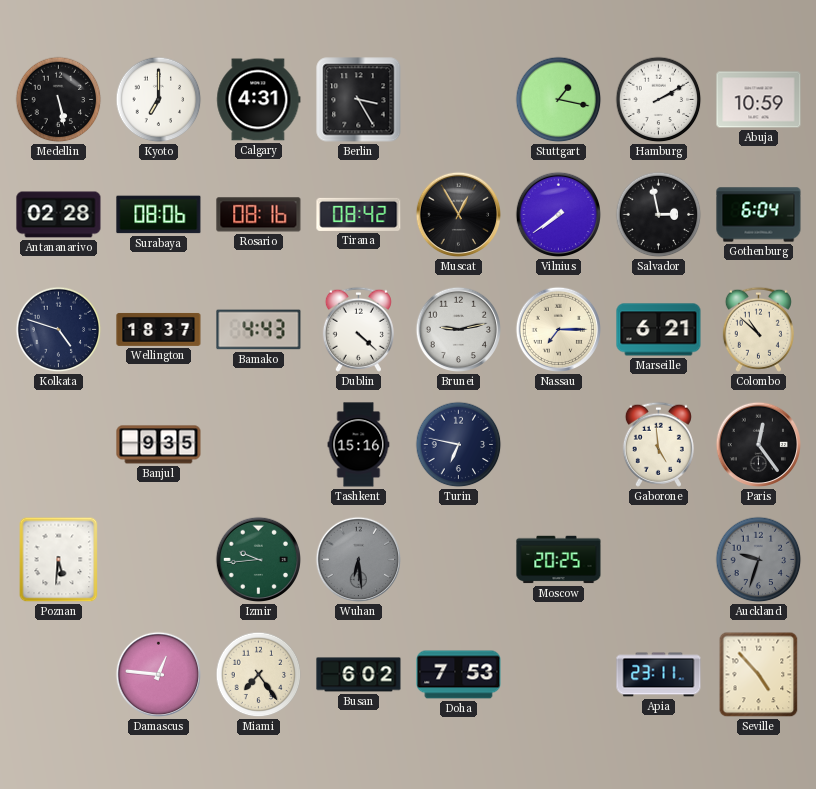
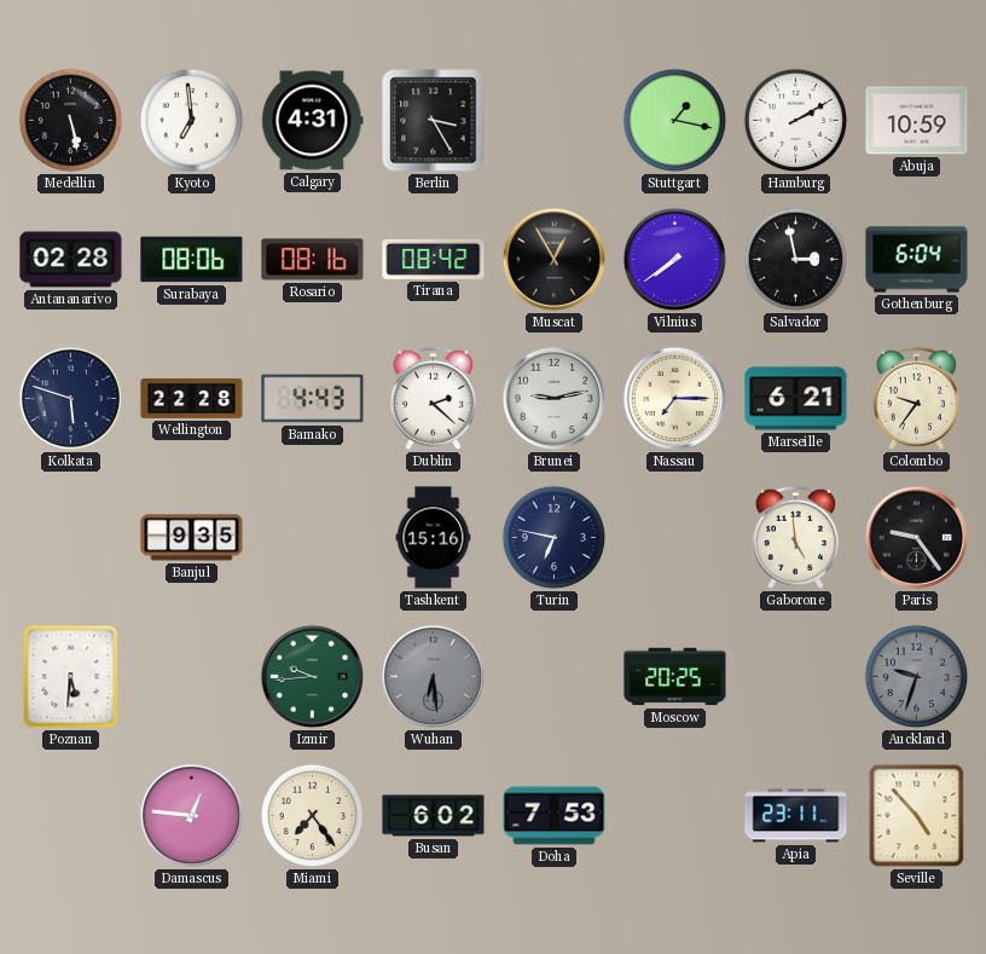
Kyoto: 7:00 -> 6:59
Kolkata: 4:48 -> 5:48
Wellington: 18:37 -> 22:28
Dublin: 4:22 -> 2:22
Colombo: 10:52 -> 9:36
Paris: 12:24 -> 9:24
